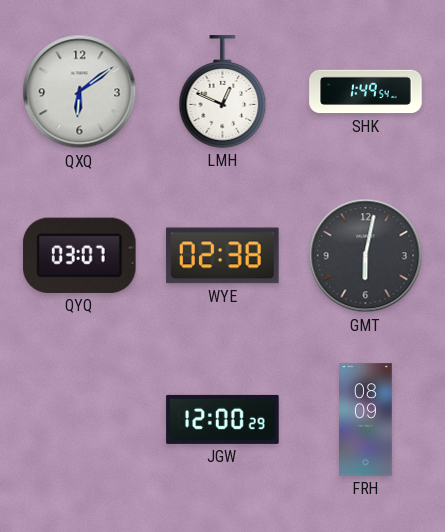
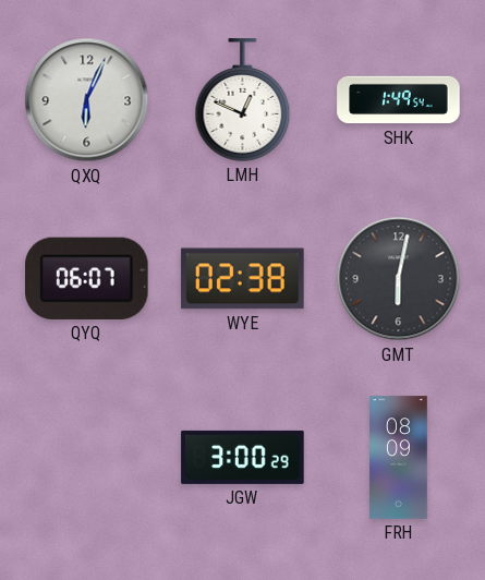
QXQ: 6:09 -> 6:04
QYQ: 03:07 -> 06:07
JGW: 12:00 -> 3:00
